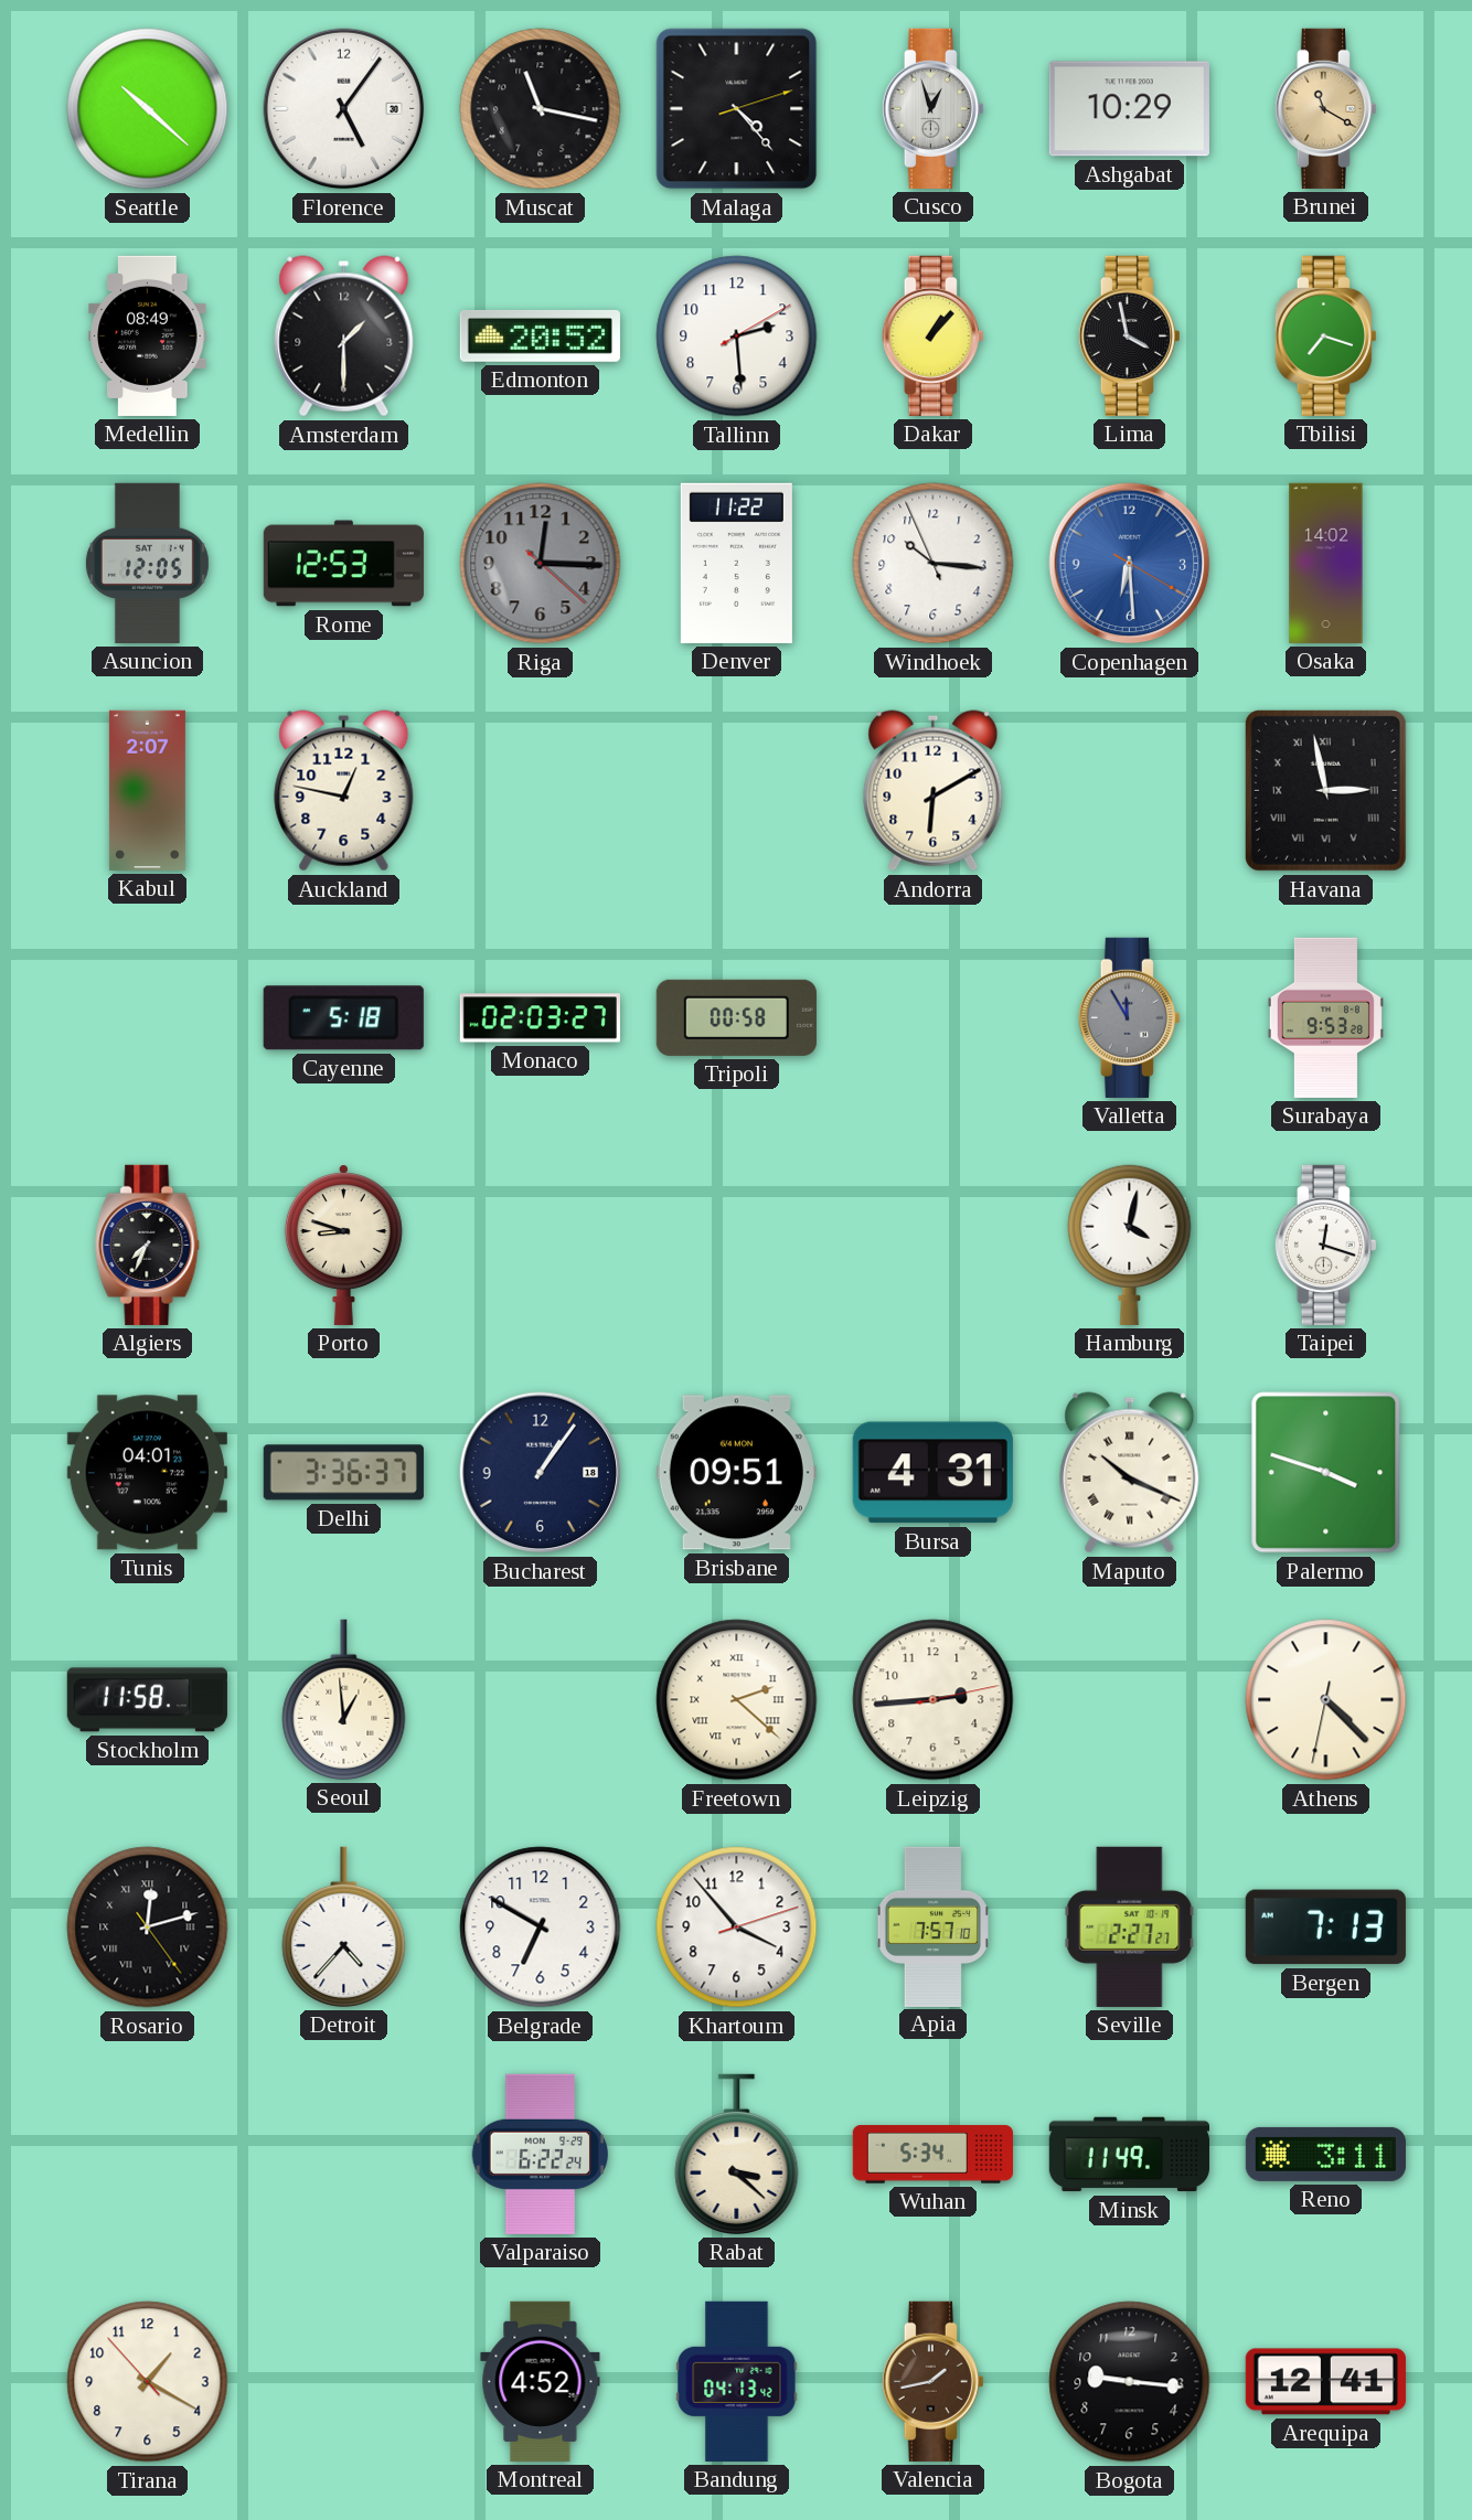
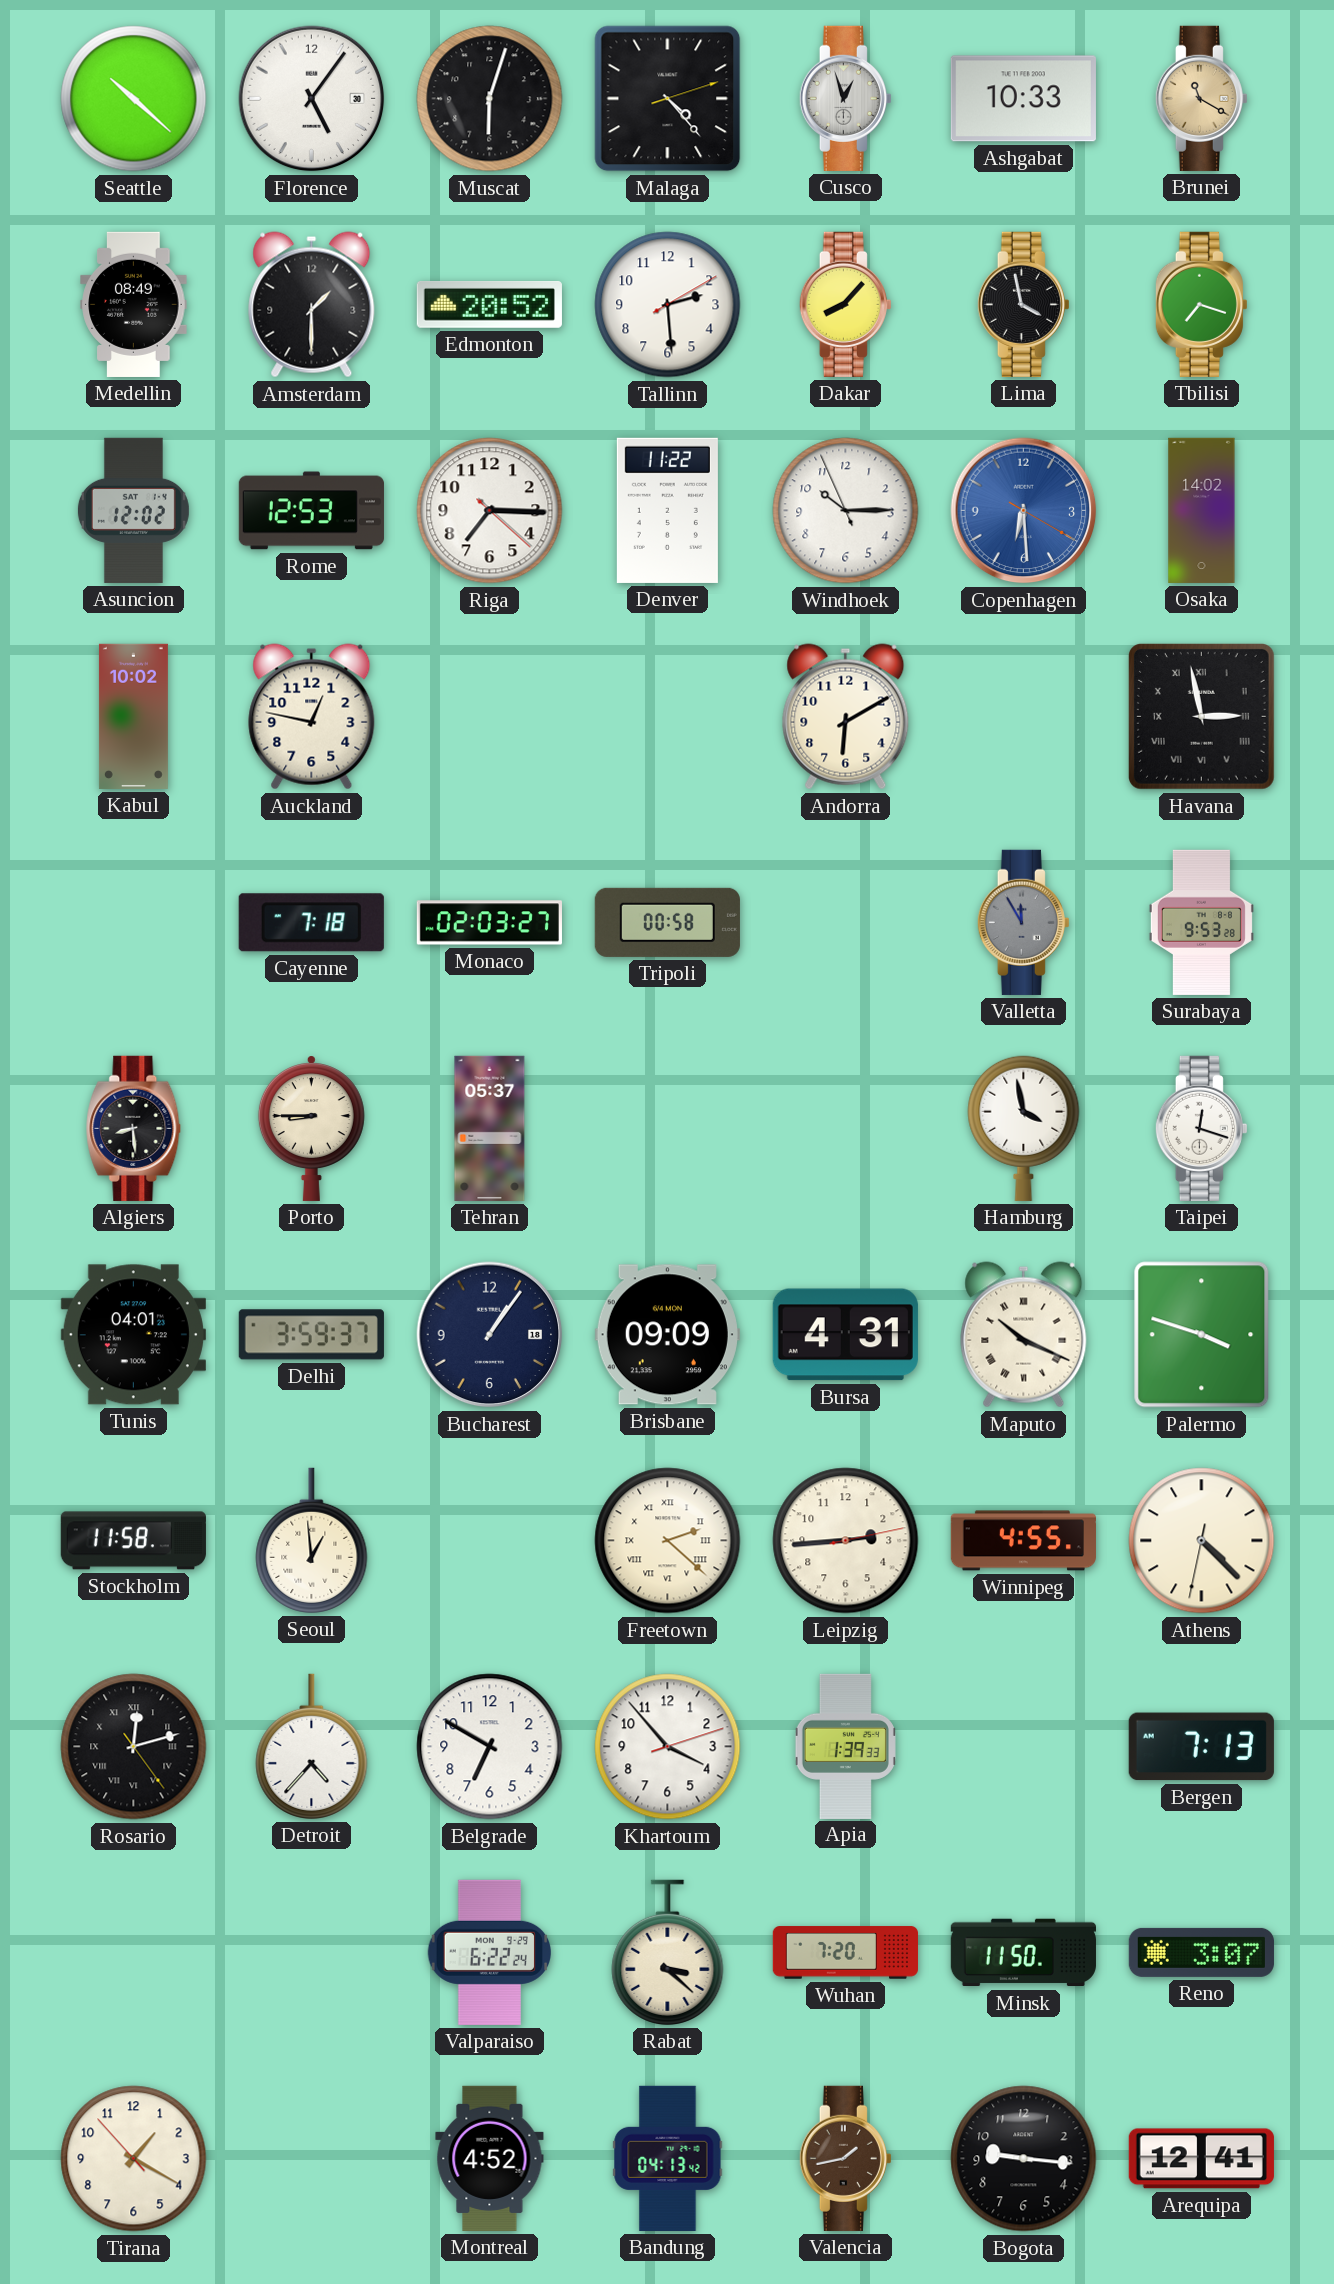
Muscat: 11:17 -> 6:03
Ashgabat: 10:29 -> 10:33
Dakar: 1:07 -> 8:07
Asuncion: 12:05 -> 12:02
Riga: 12:15 -> 7:15
Riga dial: grey -> white
Windhoek: 10:15 -> 10:14
Kabul: 2:07 -> 10:02
Cayenne: 5:18 -> 7:18
Algiers: 7:34 -> 8:29
Porto: 8:48 -> 8:45
Tehran: none -> 05:37
Hamburg: 4:02 -> 3:58
Delhi: 3:36 -> 3:59
Brisbane: 09:51 -> 09:09
Winnipeg: none -> 4:55
Apia: 7:57 -> 1:39
Seville: 2:27 -> none
Wuhan: 5:34 -> 7:20
Minsk: 11:49 -> 11:50
Reno: 3:11 -> 3:07
